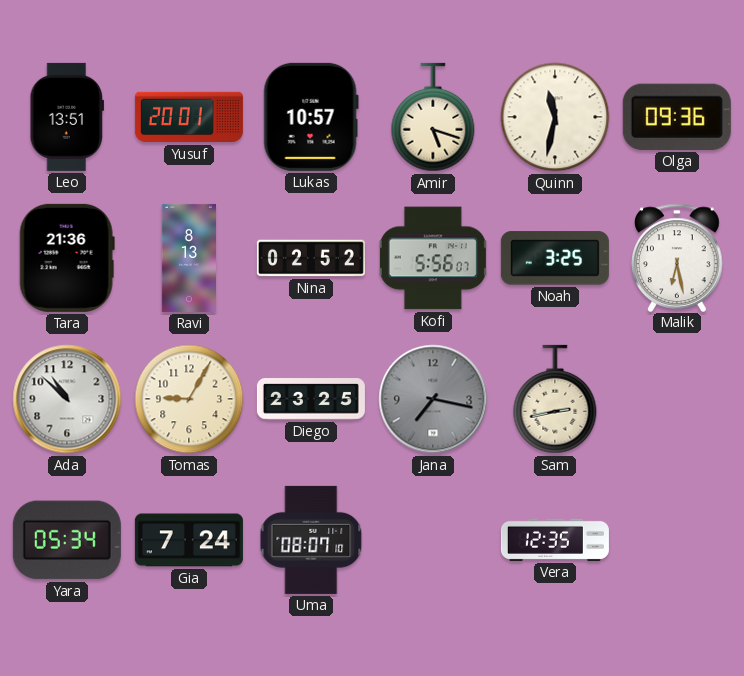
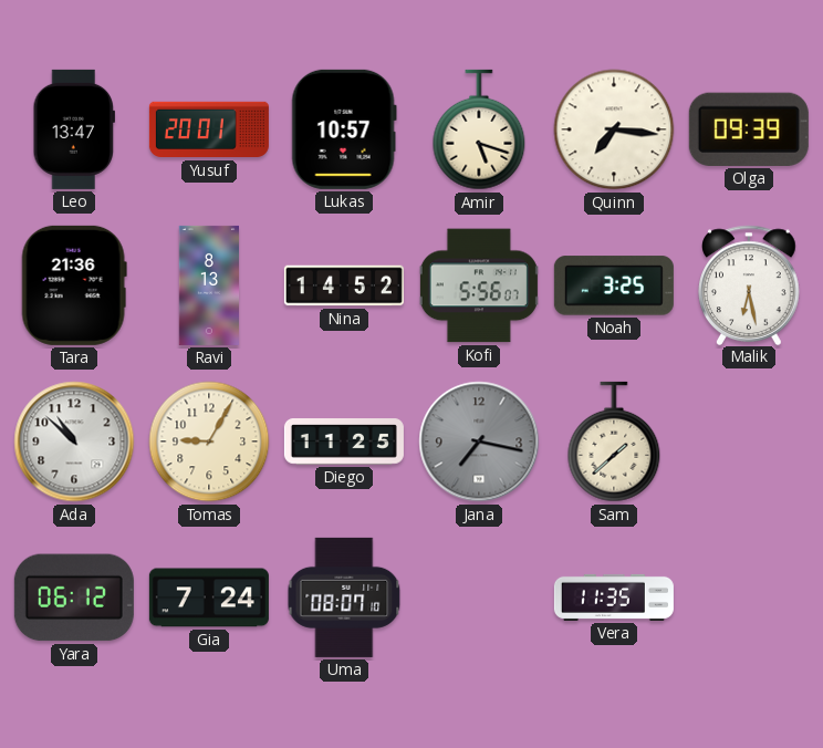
Leo: 13:51 -> 13:47
Quinn: 11:32 -> 7:16
Olga: 09:36 -> 09:39
Nina: 02:52 -> 14:52
Diego: 23:25 -> 11:25
Sam: 2:43 -> 1:38
Yara: 05:34 -> 06:12
Vera: 12:35 -> 11:35
